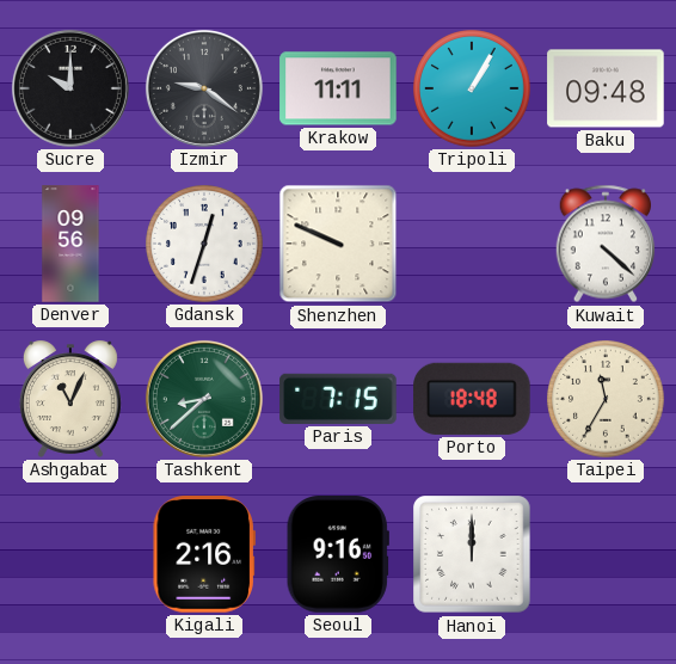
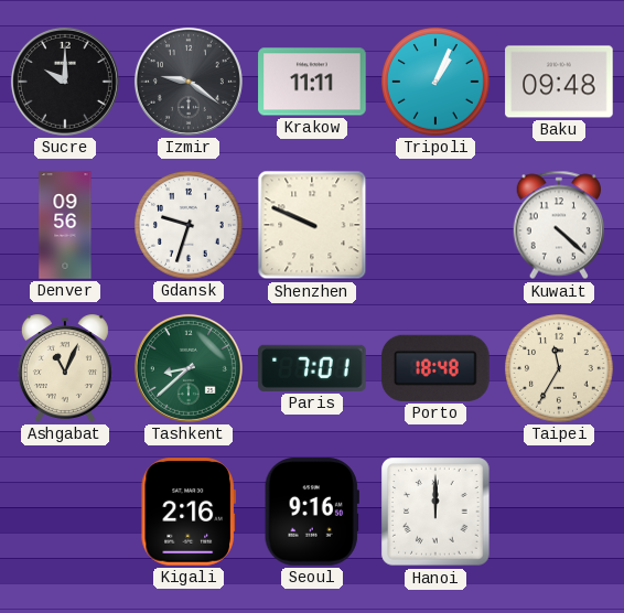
Tripoli: 1:05 -> 1:04
Gdansk: 12:33 -> 9:33
Paris: 7:15 -> 7:01
